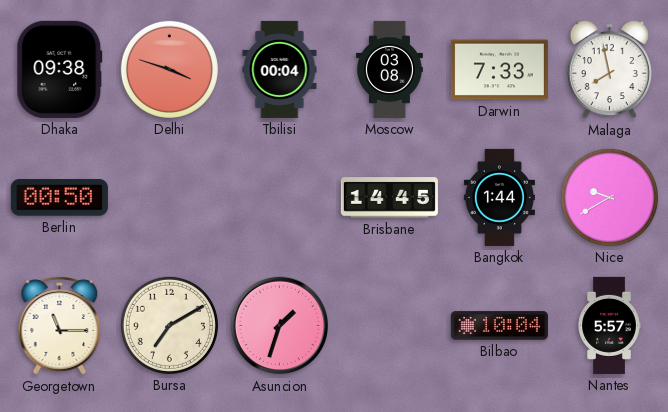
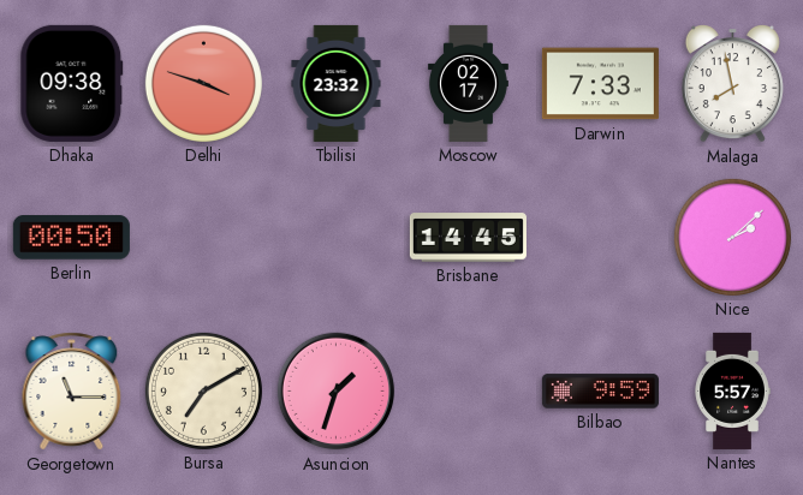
Tbilisi: 00:04 -> 23:32
Moscow: 03:08 -> 02:17
Bangkok: 1:44 -> none
Nice: 9:40 -> 2:08
Bilbao: 10:04 -> 9:59
